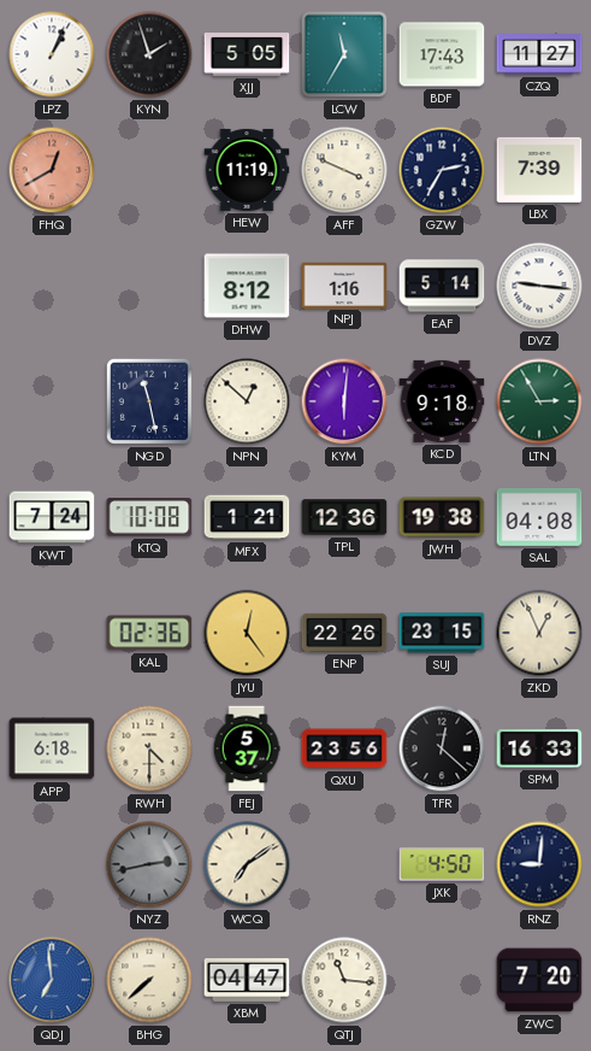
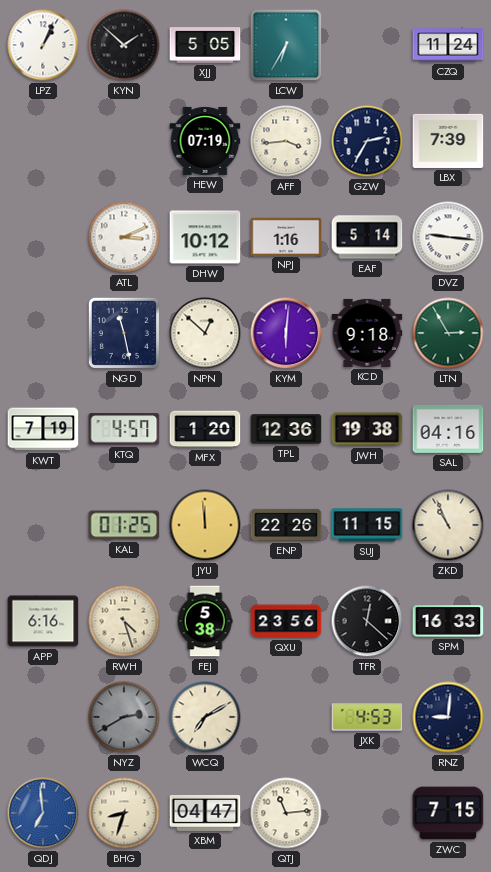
KYN: 1:57 -> 1:52
LCW: 11:35 -> 6:35
BDF: 17:43 -> none
CZQ: 11:27 -> 11:24
FHQ: 12:40 -> none
HEW: 11:19 -> 07:19
AFF: 3:49 -> 3:44
ATL: none -> 3:11
DHW: 8:12 -> 10:12
KWT: 7:24 -> 7:19
KTQ: 10:08 -> 4:57
MFX: 1:21 -> 1:20
SAL: 04:08 -> 04:16
KAL: 02:36 -> 01:25
JYU: 12:24 -> 11:59
SUJ: 23:15 -> 11:15
ZKD: 12:56 -> 10:56
APP: 6:18 -> 6:16
RWH: 4:30 -> 4:27
FEJ: 5:37 -> 5:38
NYZ: 2:43 -> 2:40
WCQ: 7:09 -> 7:10
JXK: 4:50 -> 4:53
BHG: 7:38 -> 8:33
QTJ: 11:16 -> 11:14
ZWC: 7:20 -> 7:15
